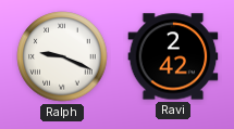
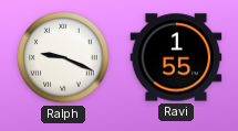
Ravi: 2:42 -> 1:55
